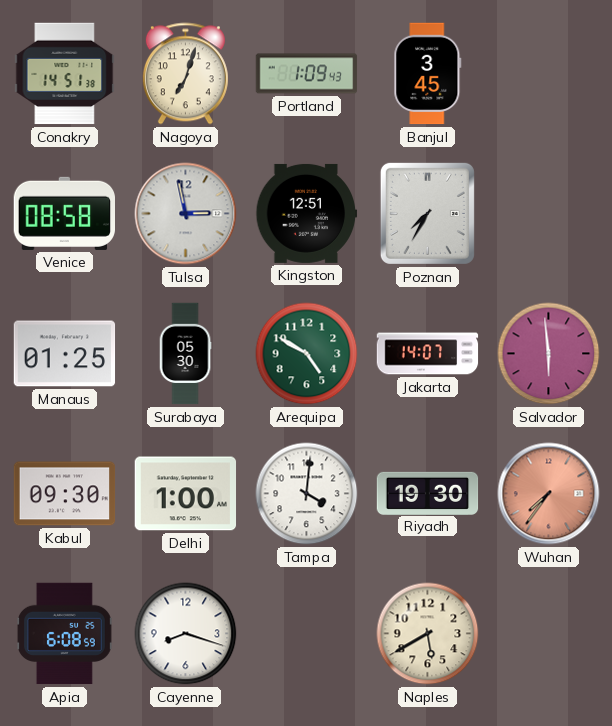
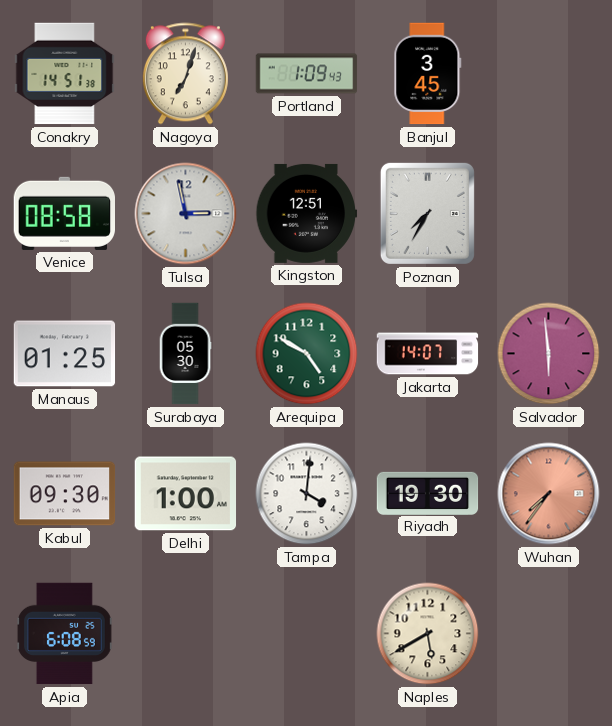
Cayenne: 8:18 -> none
